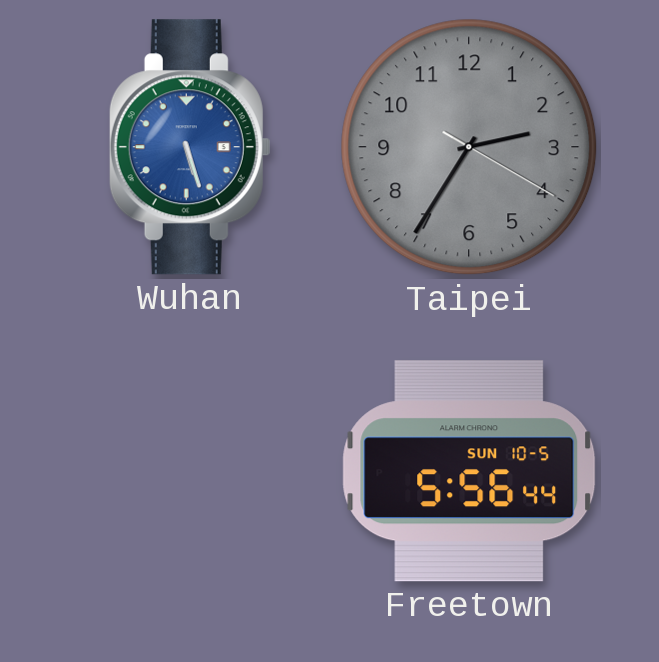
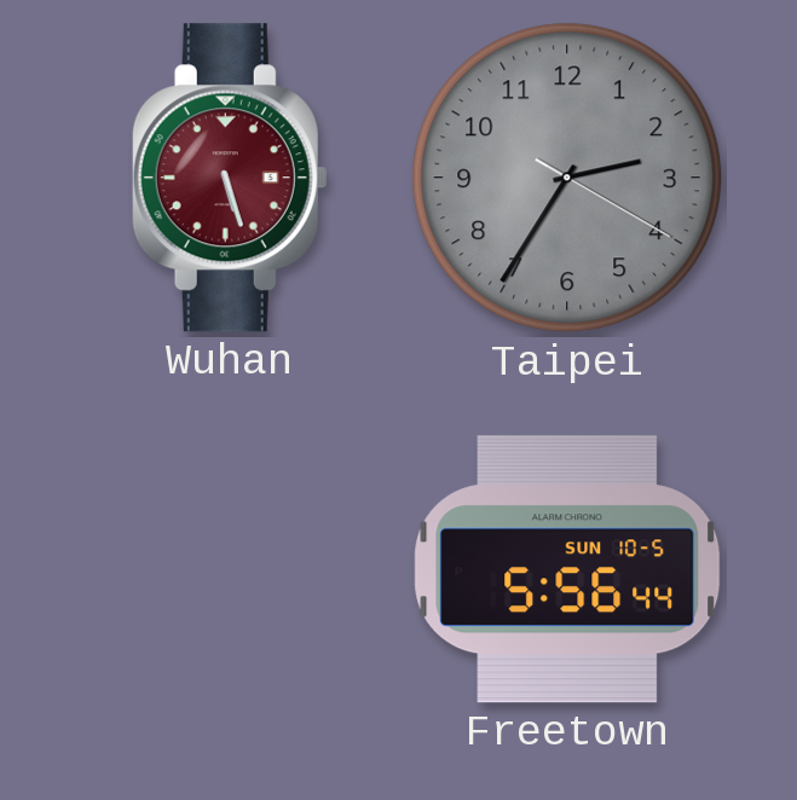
Wuhan dial: blue -> burgundy
